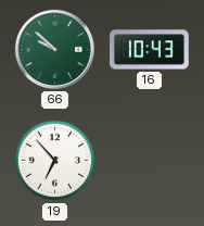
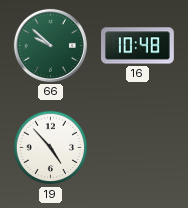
16: 10:43 -> 10:48
19: 6:53 -> 4:53
